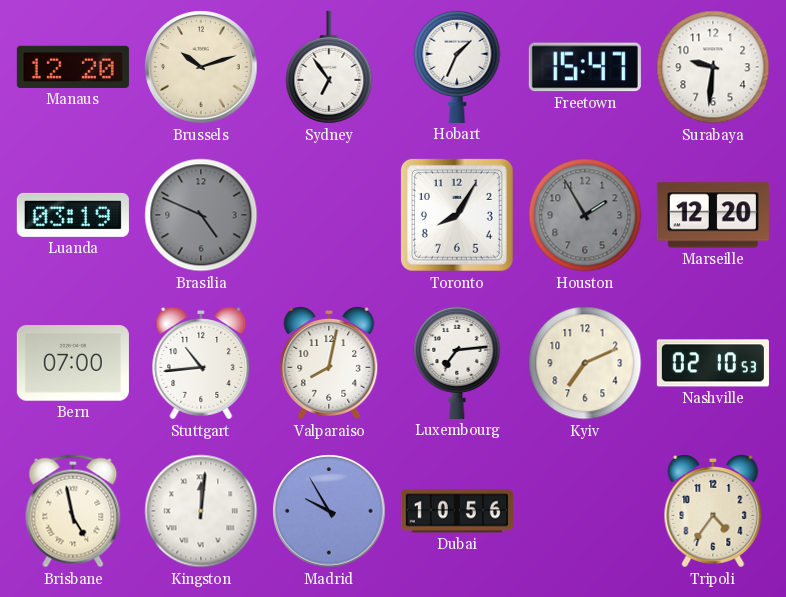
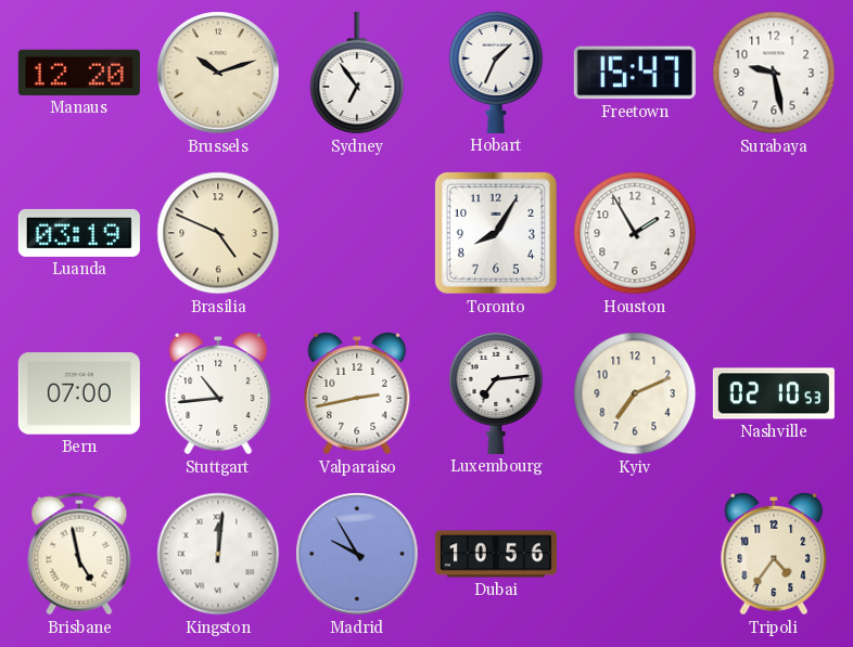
Surabaya: 9:31 -> 9:28
Brasilia dial: grey -> cream
Houston dial: grey -> white
Marseille: 12:20 -> none
Valparaiso: 8:02 -> 2:43
